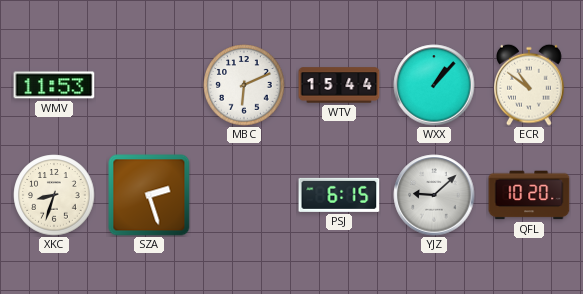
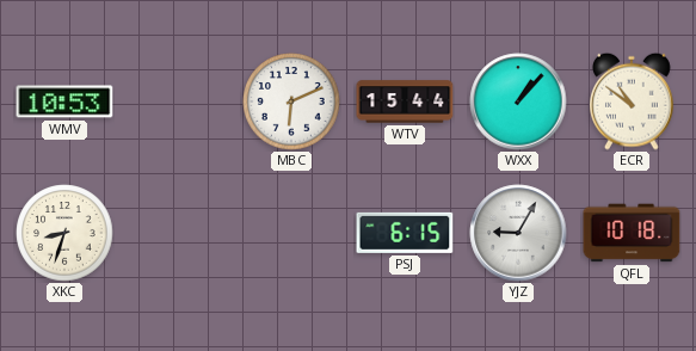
WMV: 11:53 -> 10:53
SZA: 2:27 -> none
YJZ: 9:08 -> 9:05
QFL: 10:20 -> 10:18
